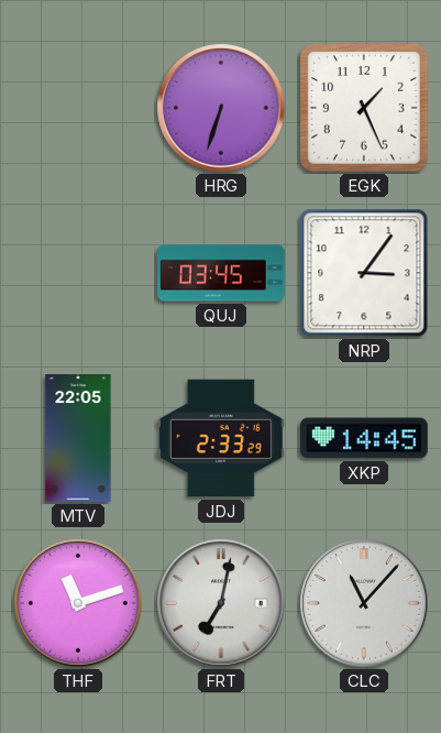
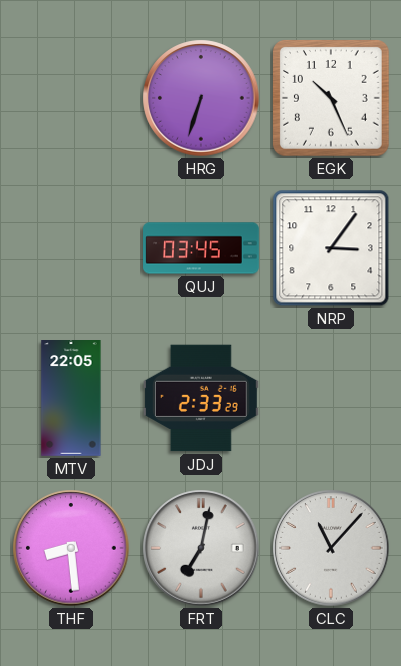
EGK: 1:26 -> 10:26
XKP: 14:45 -> none
THF: 11:12 -> 8:29
